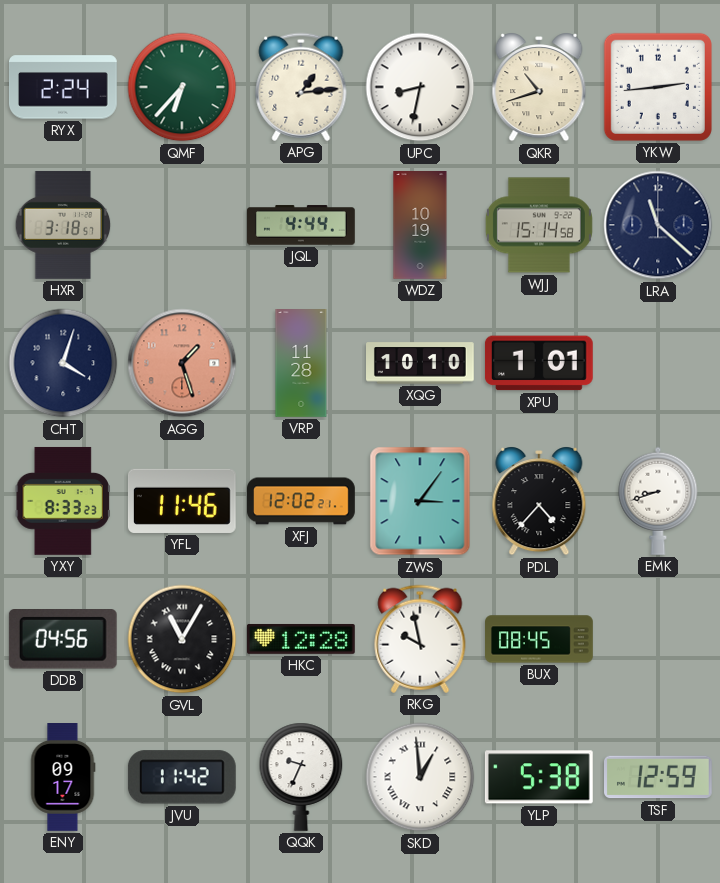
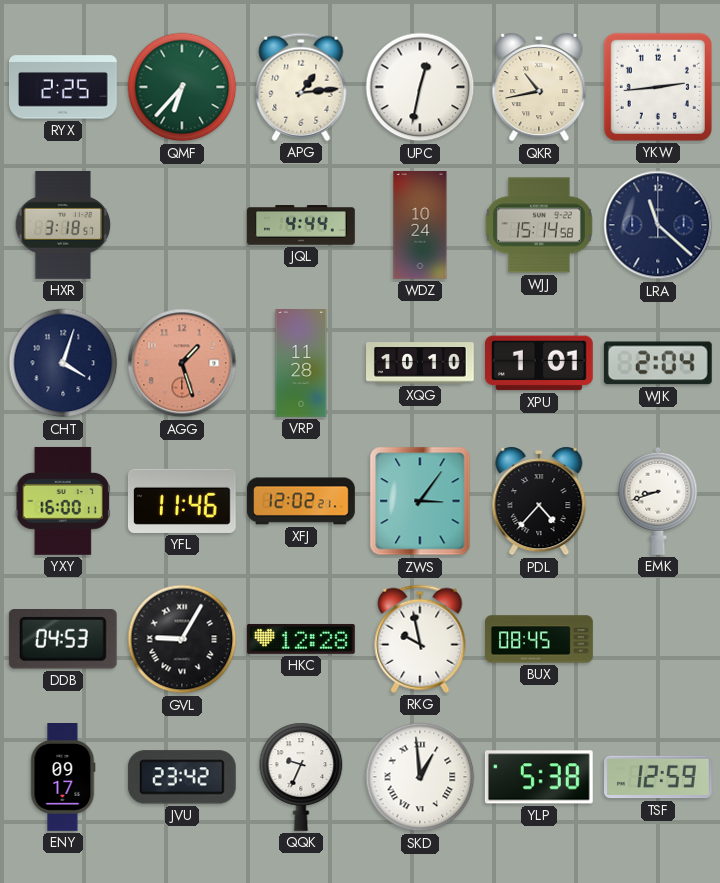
RYX: 2:24 -> 2:25
UPC: 8:32 -> 12:32
QKR: 10:42 -> 10:43
WDZ: 10:19 -> 10:24
WJK: none -> 2:04
YXY: 8:33 -> 16:00
DDB: 04:56 -> 04:53
GVL: 11:05 -> 9:05
JVU: 11:42 -> 23:42
